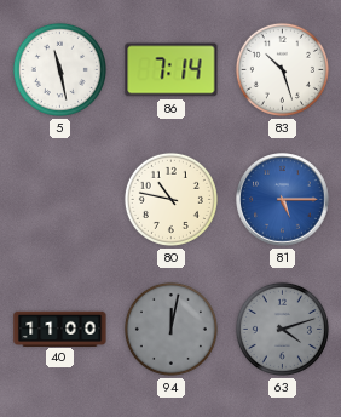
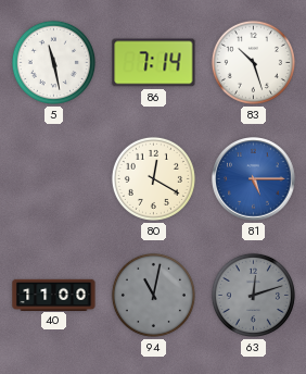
80: 10:47 -> 12:20
94: 12:02 -> 11:02
63: 4:12 -> 12:12
